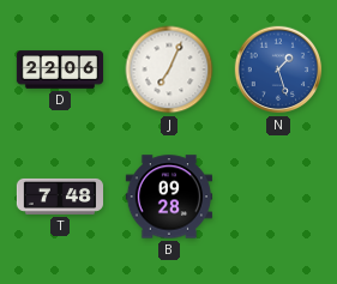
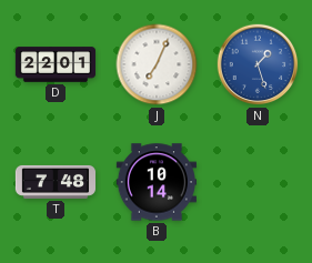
D: 22:06 -> 22:01
B: 09:28 -> 10:14
